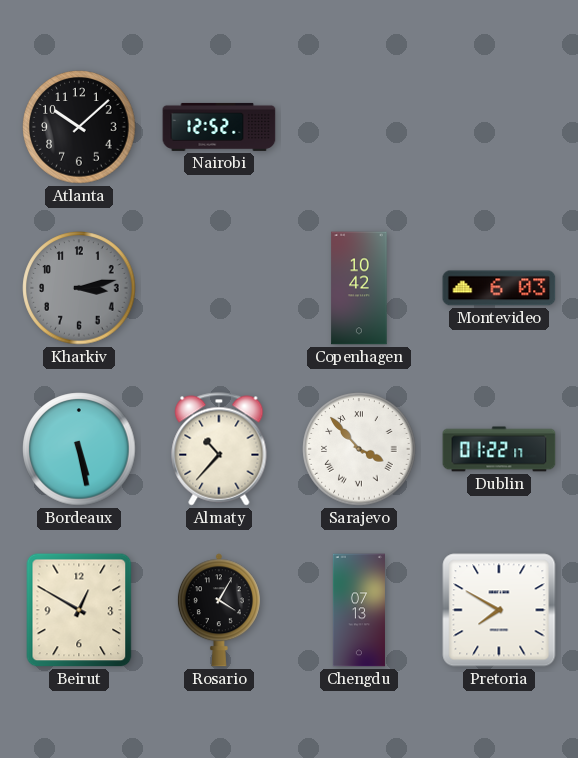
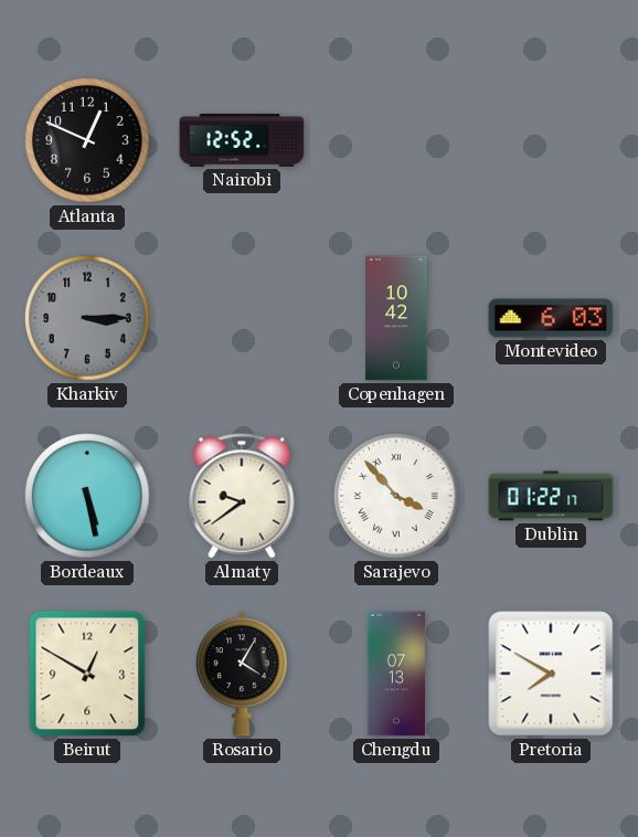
Atlanta: 10:08 -> 12:49
Kharkiv: 3:13 -> 3:15
Almaty: 10:37 -> 9:39
